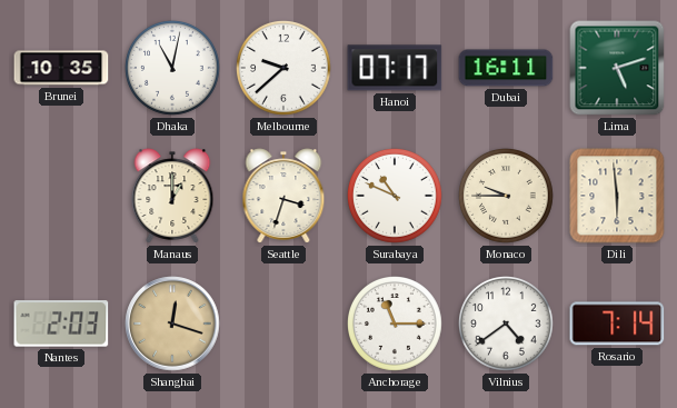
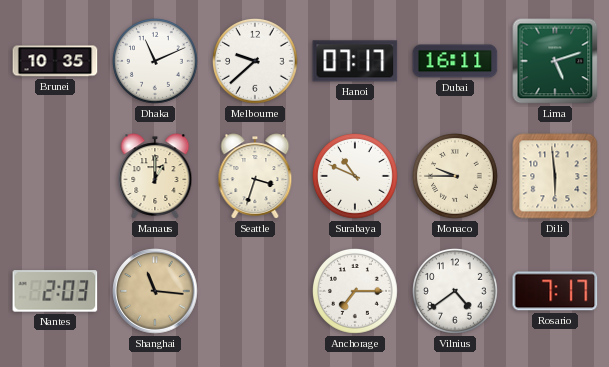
Dhaka: 11:02 -> 11:11
Shanghai: 12:18 -> 11:16
Anchorage: 11:15 -> 7:15
Rosario: 7:14 -> 7:17
